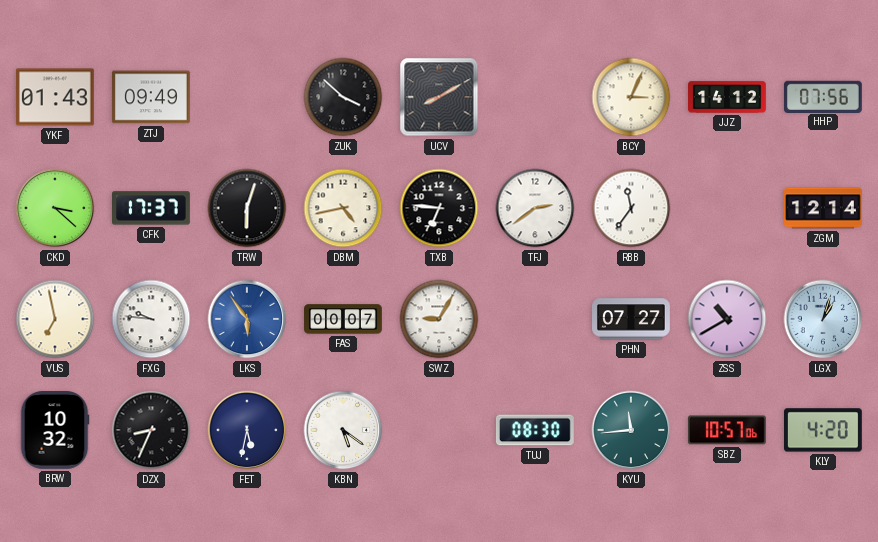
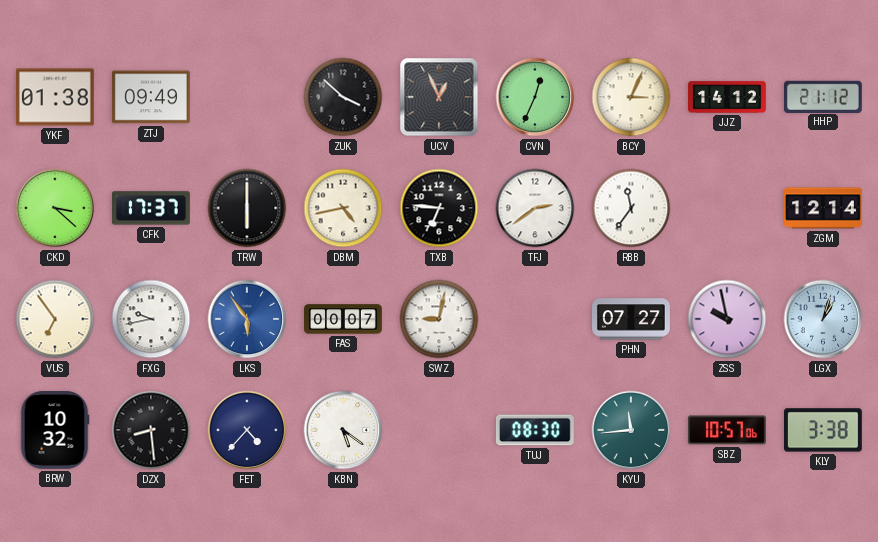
YKF: 01:43 -> 01:38
UCV: 8:10 -> 12:56
CVN: none -> 12:34
HHP: 07:56 -> 21:12
TRW: 6:03 -> 6:00
VUS: 6:58 -> 6:54
FXG: 9:46 -> 9:43
SWZ: 9:05 -> 9:02
ZSS: 10:40 -> 9:58
DZX: 8:34 -> 8:29
FET: 5:32 -> 4:37
KLY: 4:20 -> 3:38
